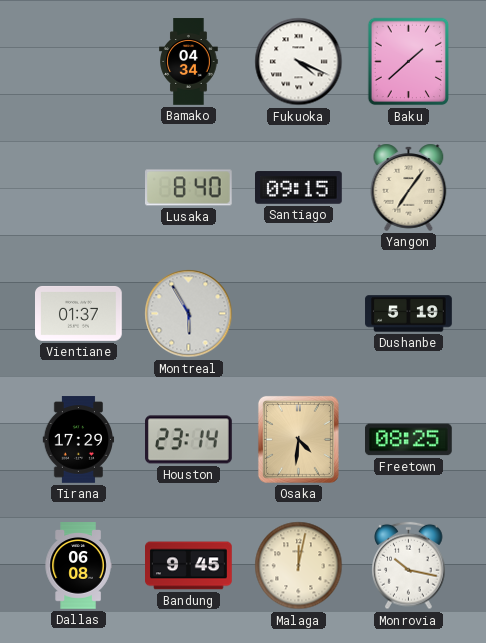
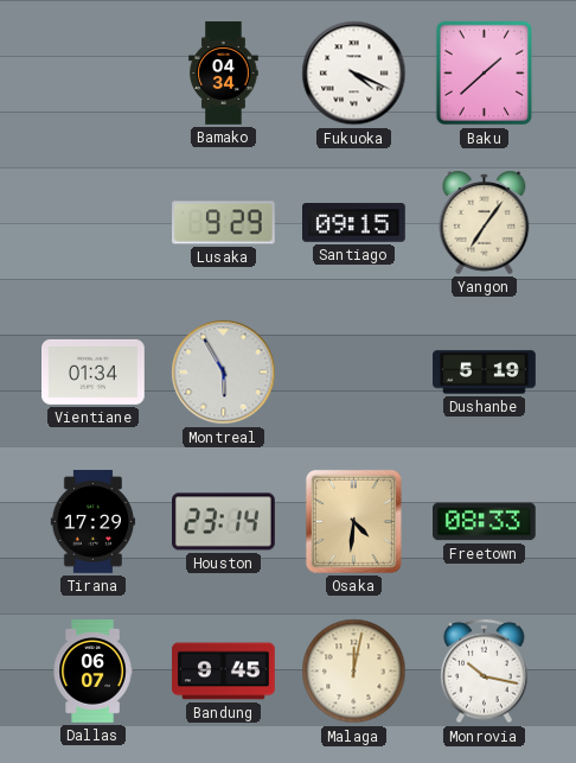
Lusaka: 8:40 -> 9:29
Vientiane: 01:37 -> 01:34
Freetown: 08:25 -> 08:33
Dallas: 06:08 -> 06:07
